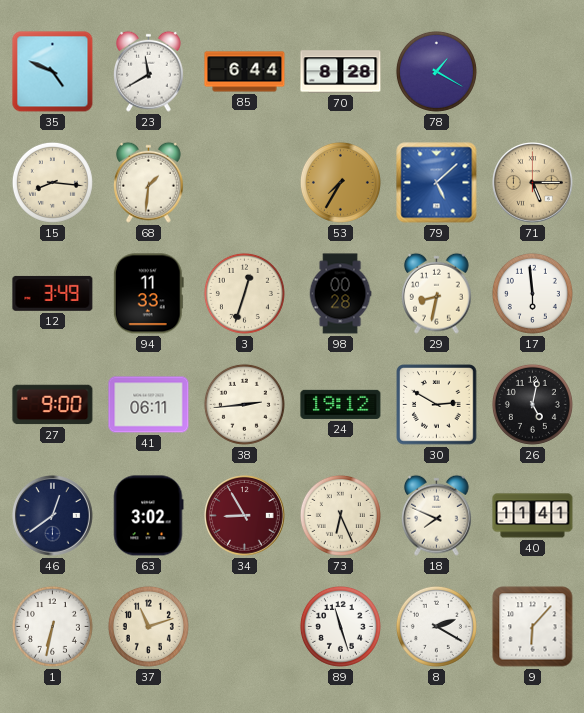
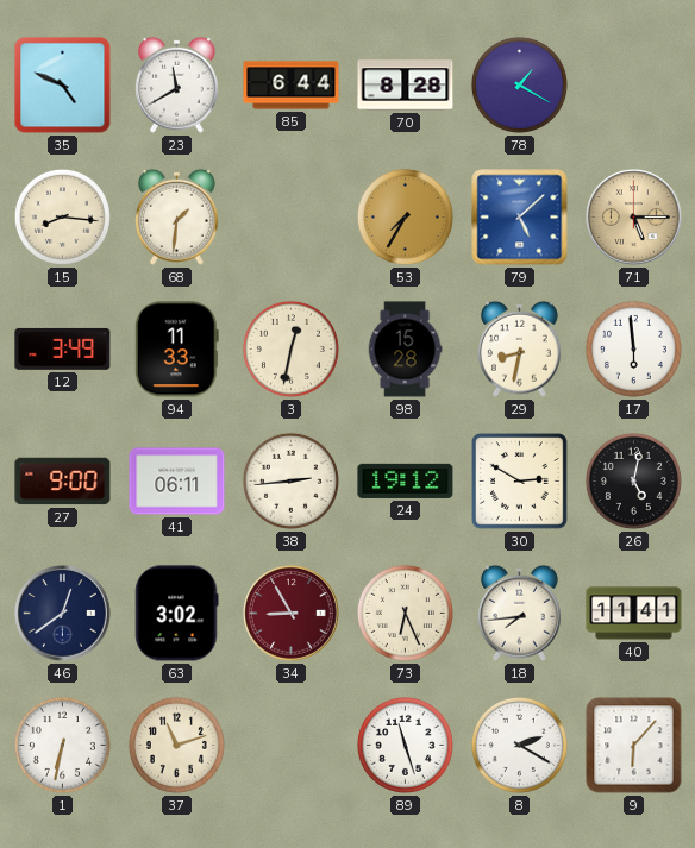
3: 12:33 -> 12:32
98: 00:28 -> 15:28
18: 7:49 -> 7:44
